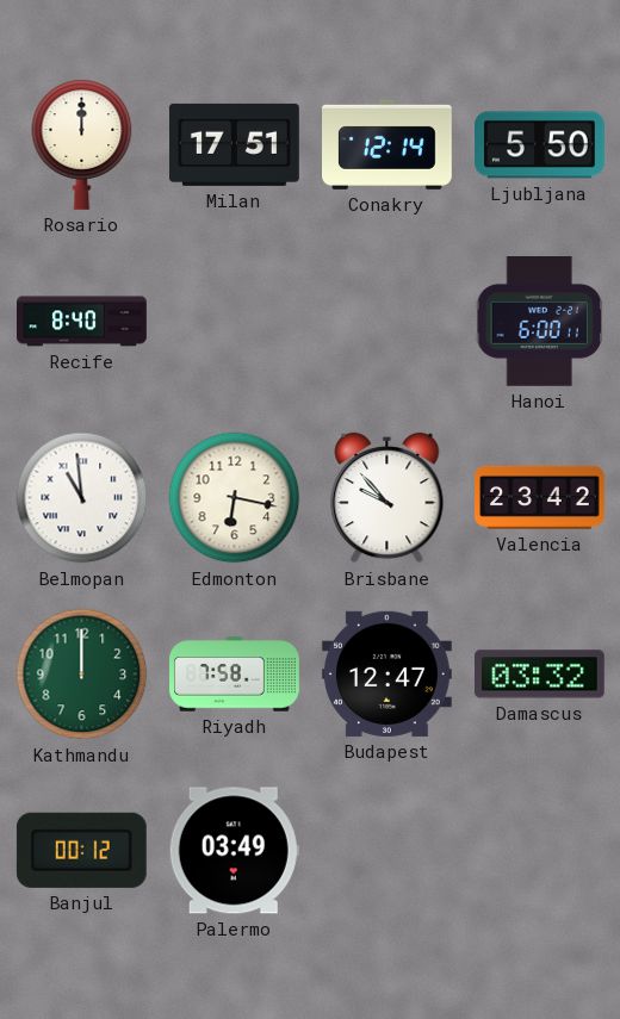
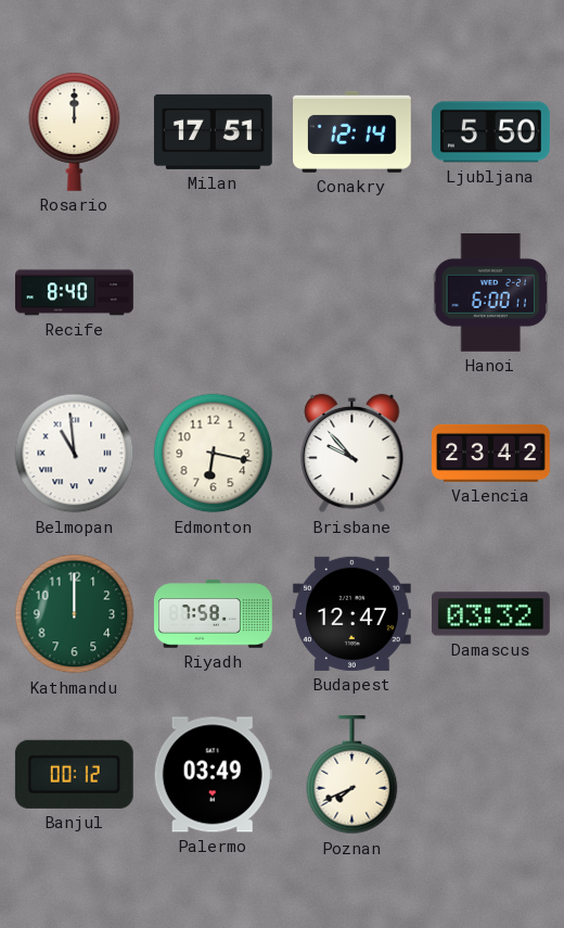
Poznan: none -> 7:41
